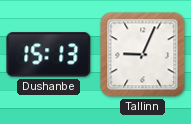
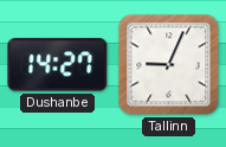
Dushanbe: 15:13 -> 14:27
